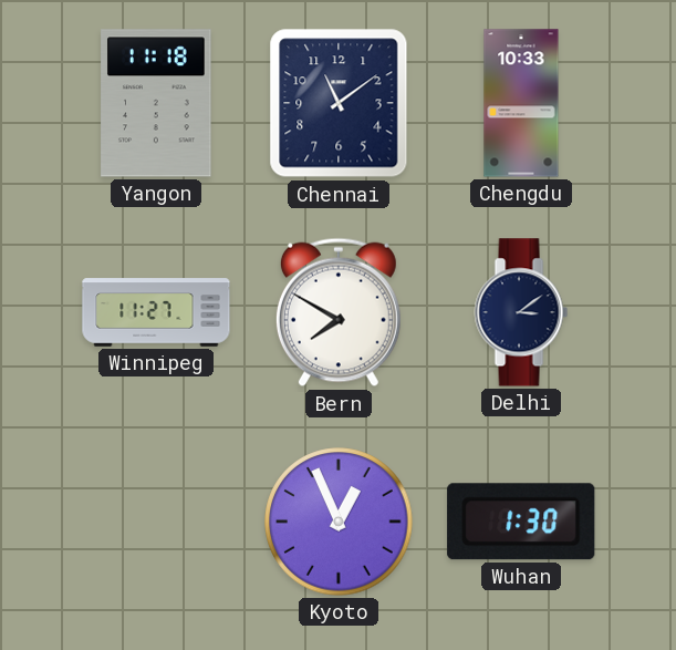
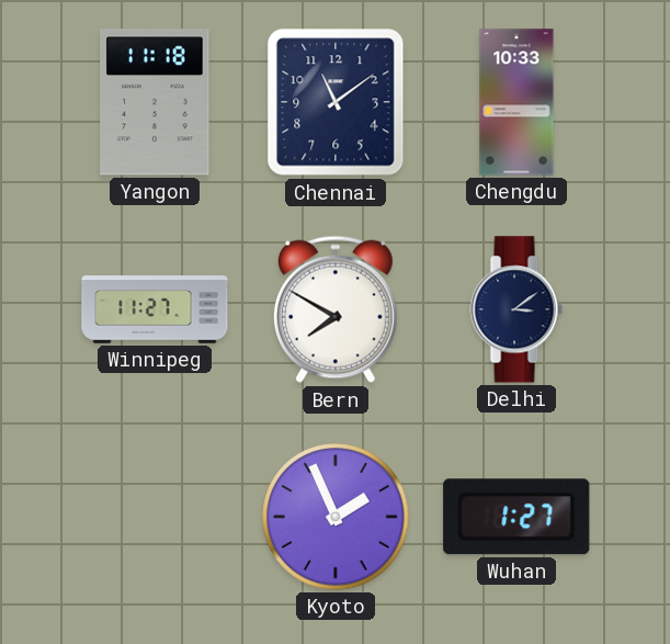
Kyoto: 12:56 -> 1:56
Wuhan: 1:30 -> 1:27
